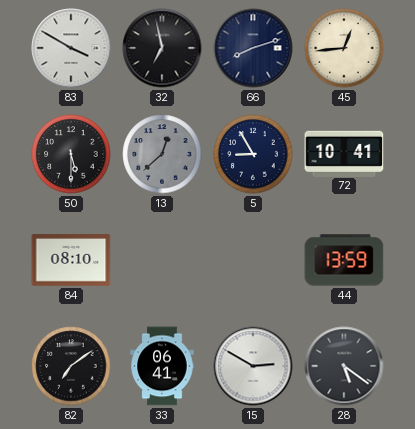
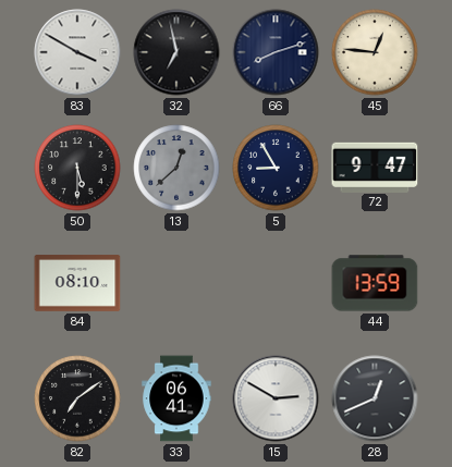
45: 12:44 -> 12:46
72: 10:41 -> 9:47
28: 5:21 -> 12:41
